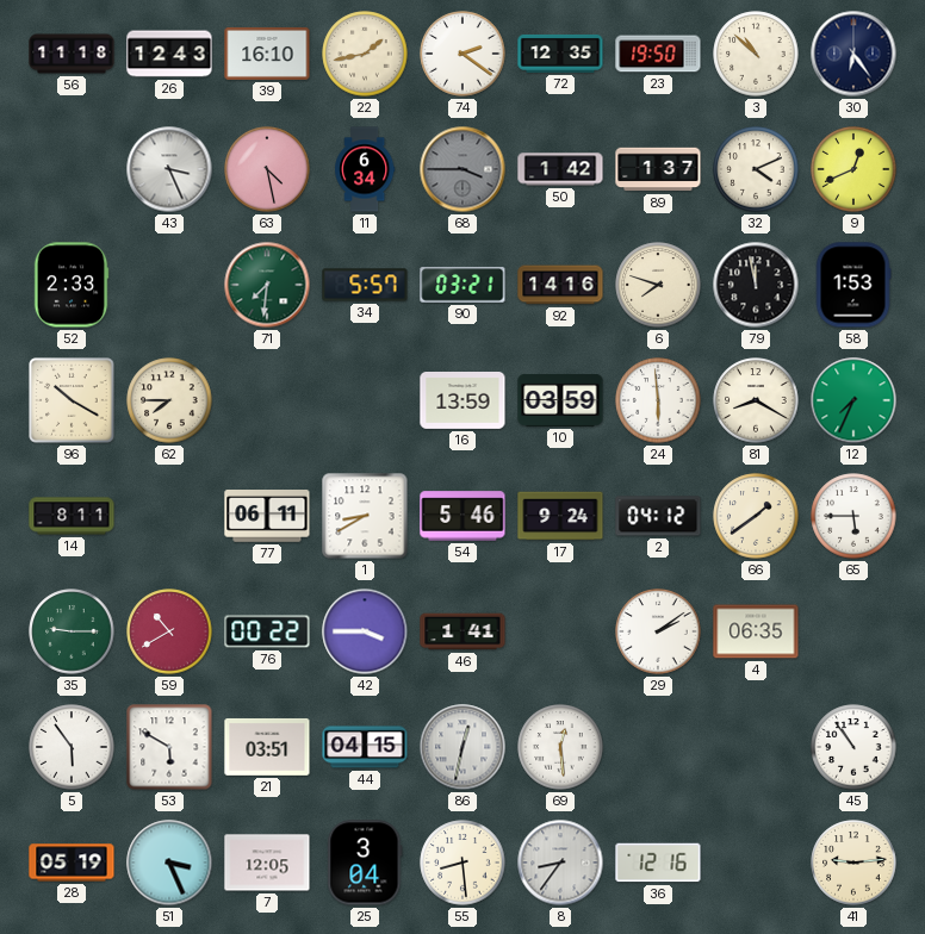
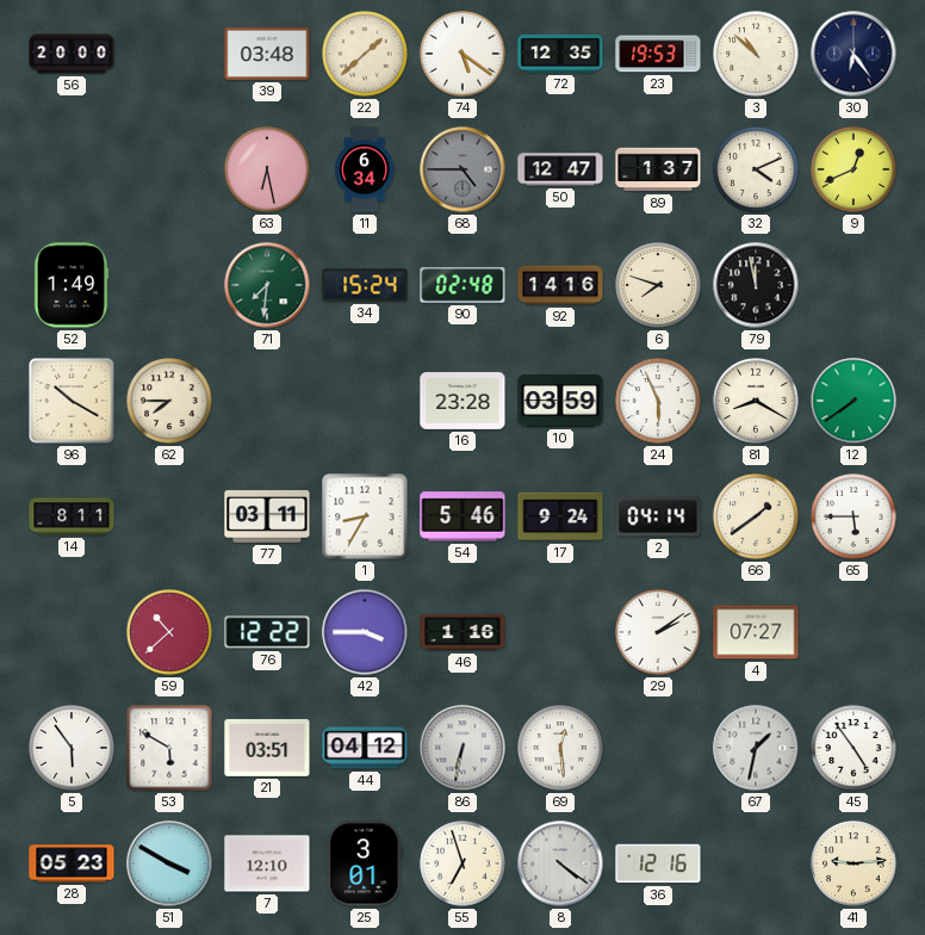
56: 11:18 -> 20:00
26: 12:43 -> none
39: 16:10 -> 03:48
22: 1:43 -> 1:38
74: 2:21 -> 5:21
23: 19:50 -> 19:53
43: 3:26 -> none
63: 4:28 -> 6:28
68: 3:45 -> 4:45
50: 1:42 -> 12:47
52: 2:33 -> 1:49
34: 5:57 -> 15:24
90: 03:21 -> 02:48
58: 1:53 -> none
16: 13:59 -> 23:28
24: 5:59 -> 5:56
12: 7:34 -> 7:39
77: 06:11 -> 03:11
1: 8:40 -> 8:35
2: 04:12 -> 04:14
35: 9:15 -> none
59: 10:40 -> 10:38
76: 00:22 -> 12:22
46: 1:41 -> 1:16
4: 06:35 -> 07:27
44: 04:15 -> 04:12
86: 12:32 -> 6:32
67: none -> 1:32
45: 10:54 -> 4:54
28: 05:19 -> 05:23
51: 3:26 -> 3:50
7: 12:05 -> 12:10
25: 3:04 -> 3:01
55: 8:29 -> 6:57
8: 8:36 -> 4:21
